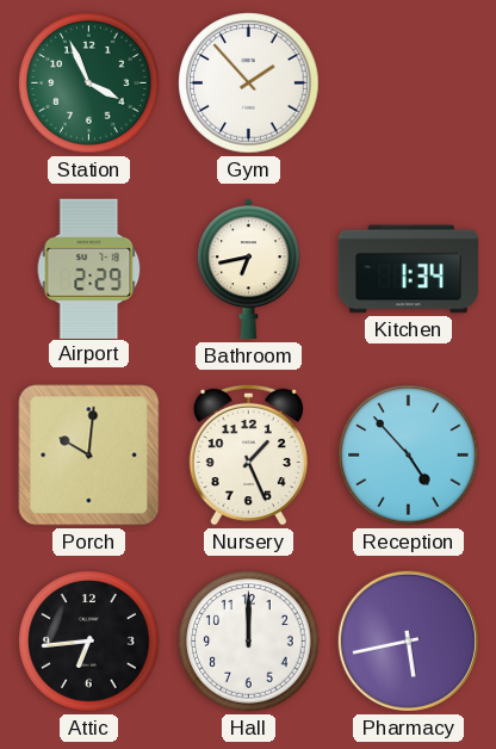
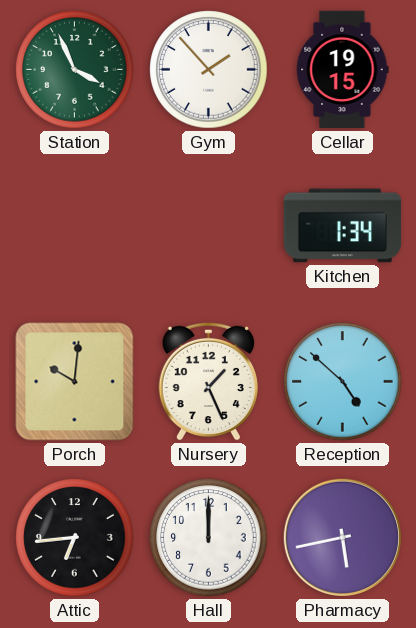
Cellar: none -> 19:15
Airport: 2:29 -> none
Bathroom: 6:43 -> none
Reception: 4:53 -> 4:52
